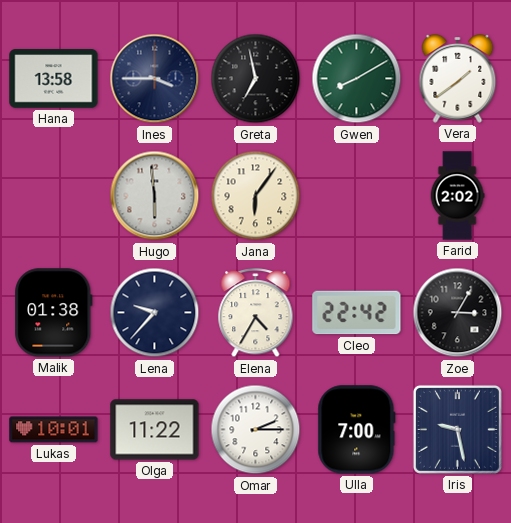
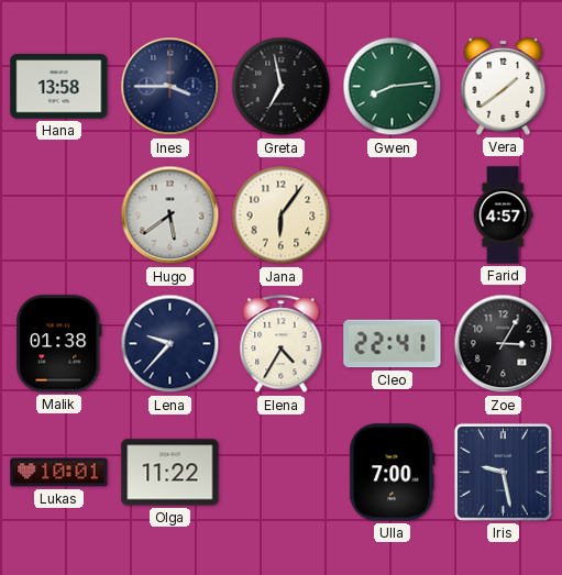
Gwen: 8:10 -> 8:14
Hugo: 5:59 -> 5:39
Farid: 2:02 -> 4:57
Cleo: 22:42 -> 22:41
Omar: 2:15 -> none
